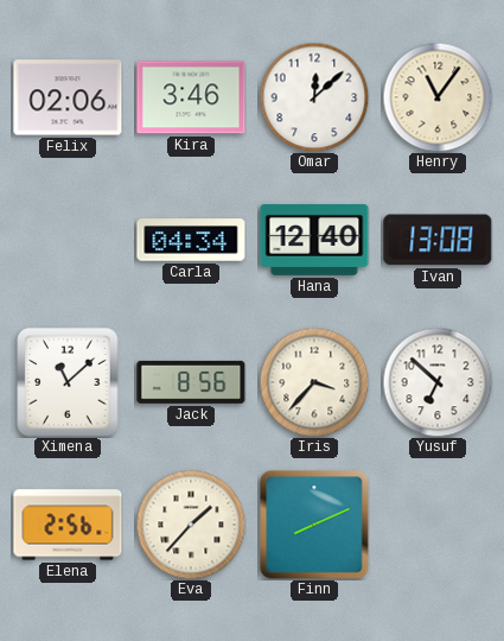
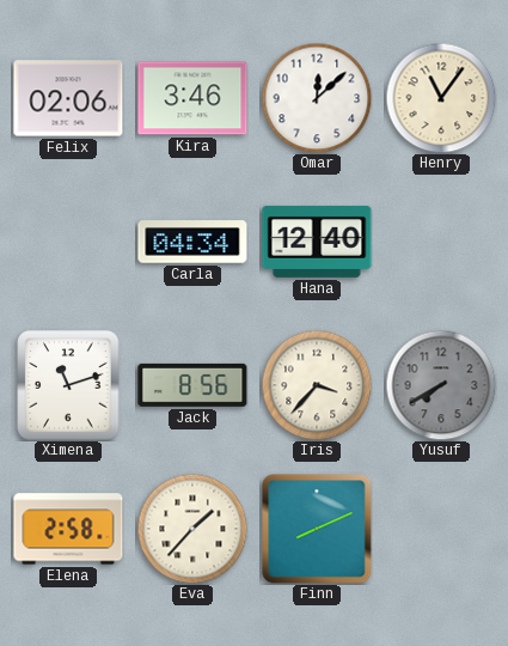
Ivan: 13:08 -> none
Ximena: 11:08 -> 11:12
Yusuf: 6:52 -> 7:40
Yusuf dial: white -> grey
Elena: 2:56 -> 2:58
